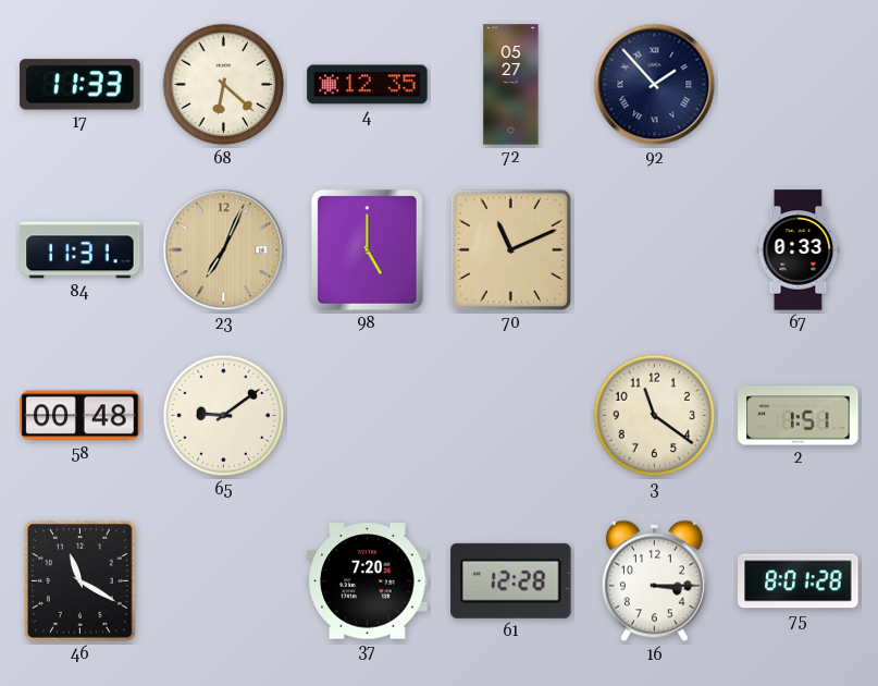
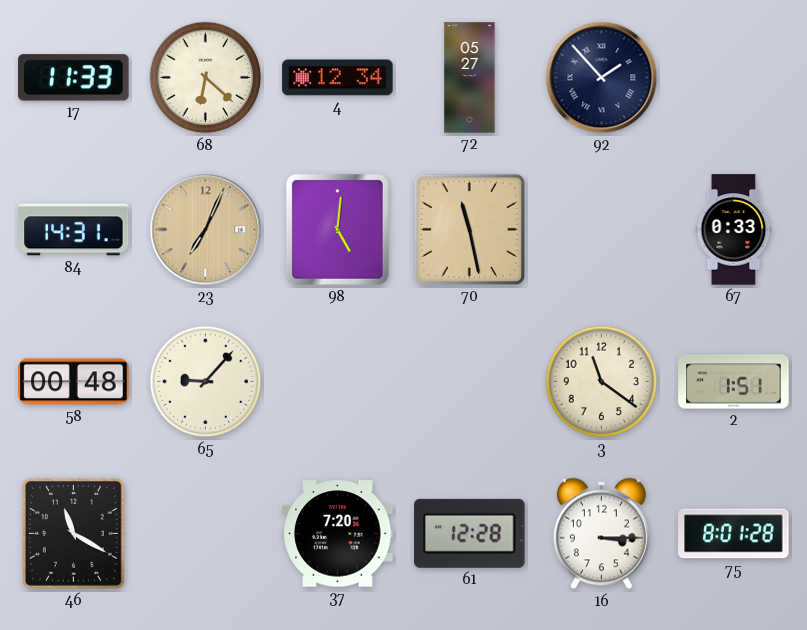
4: 12:35 -> 12:34
84: 11:31 -> 14:31
98: 5:00 -> 5:01
70: 11:11 -> 11:28
65: 9:09 -> 9:07
